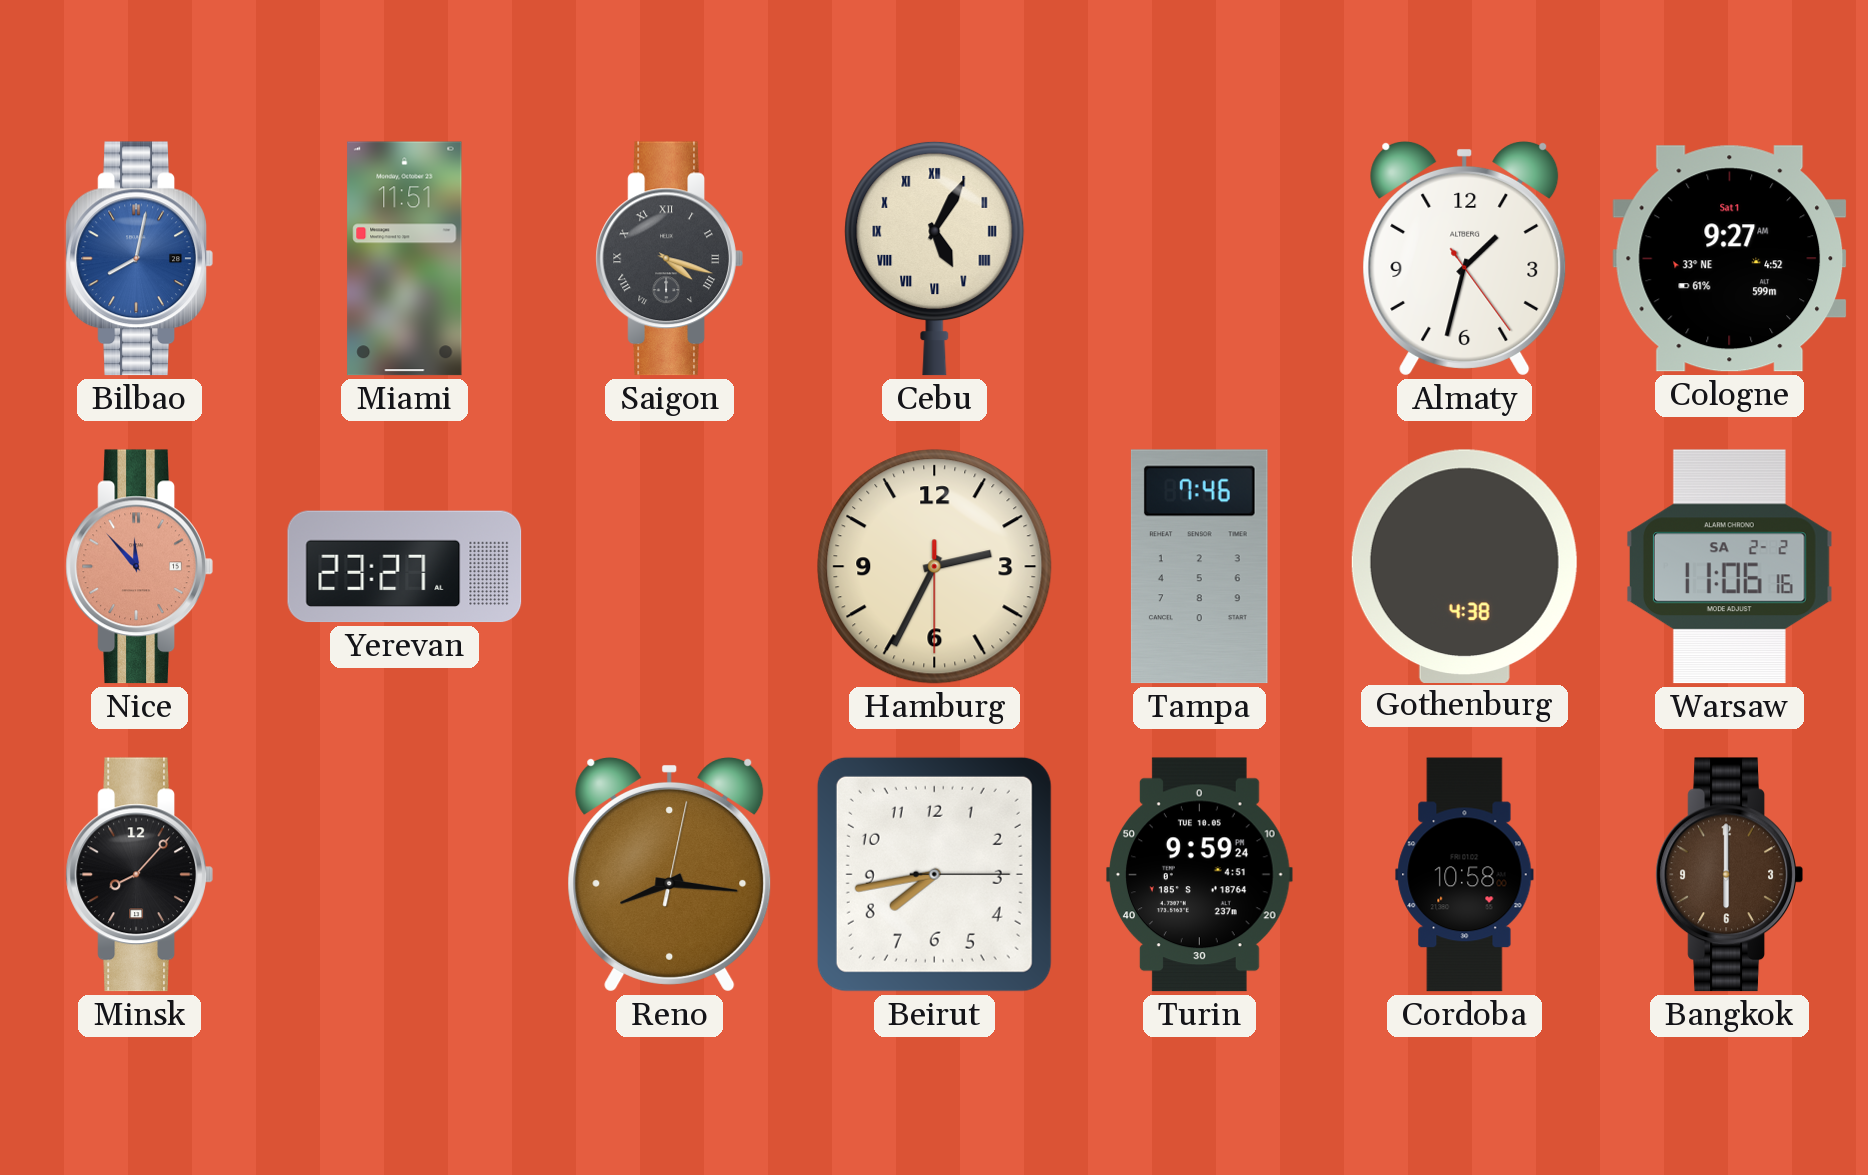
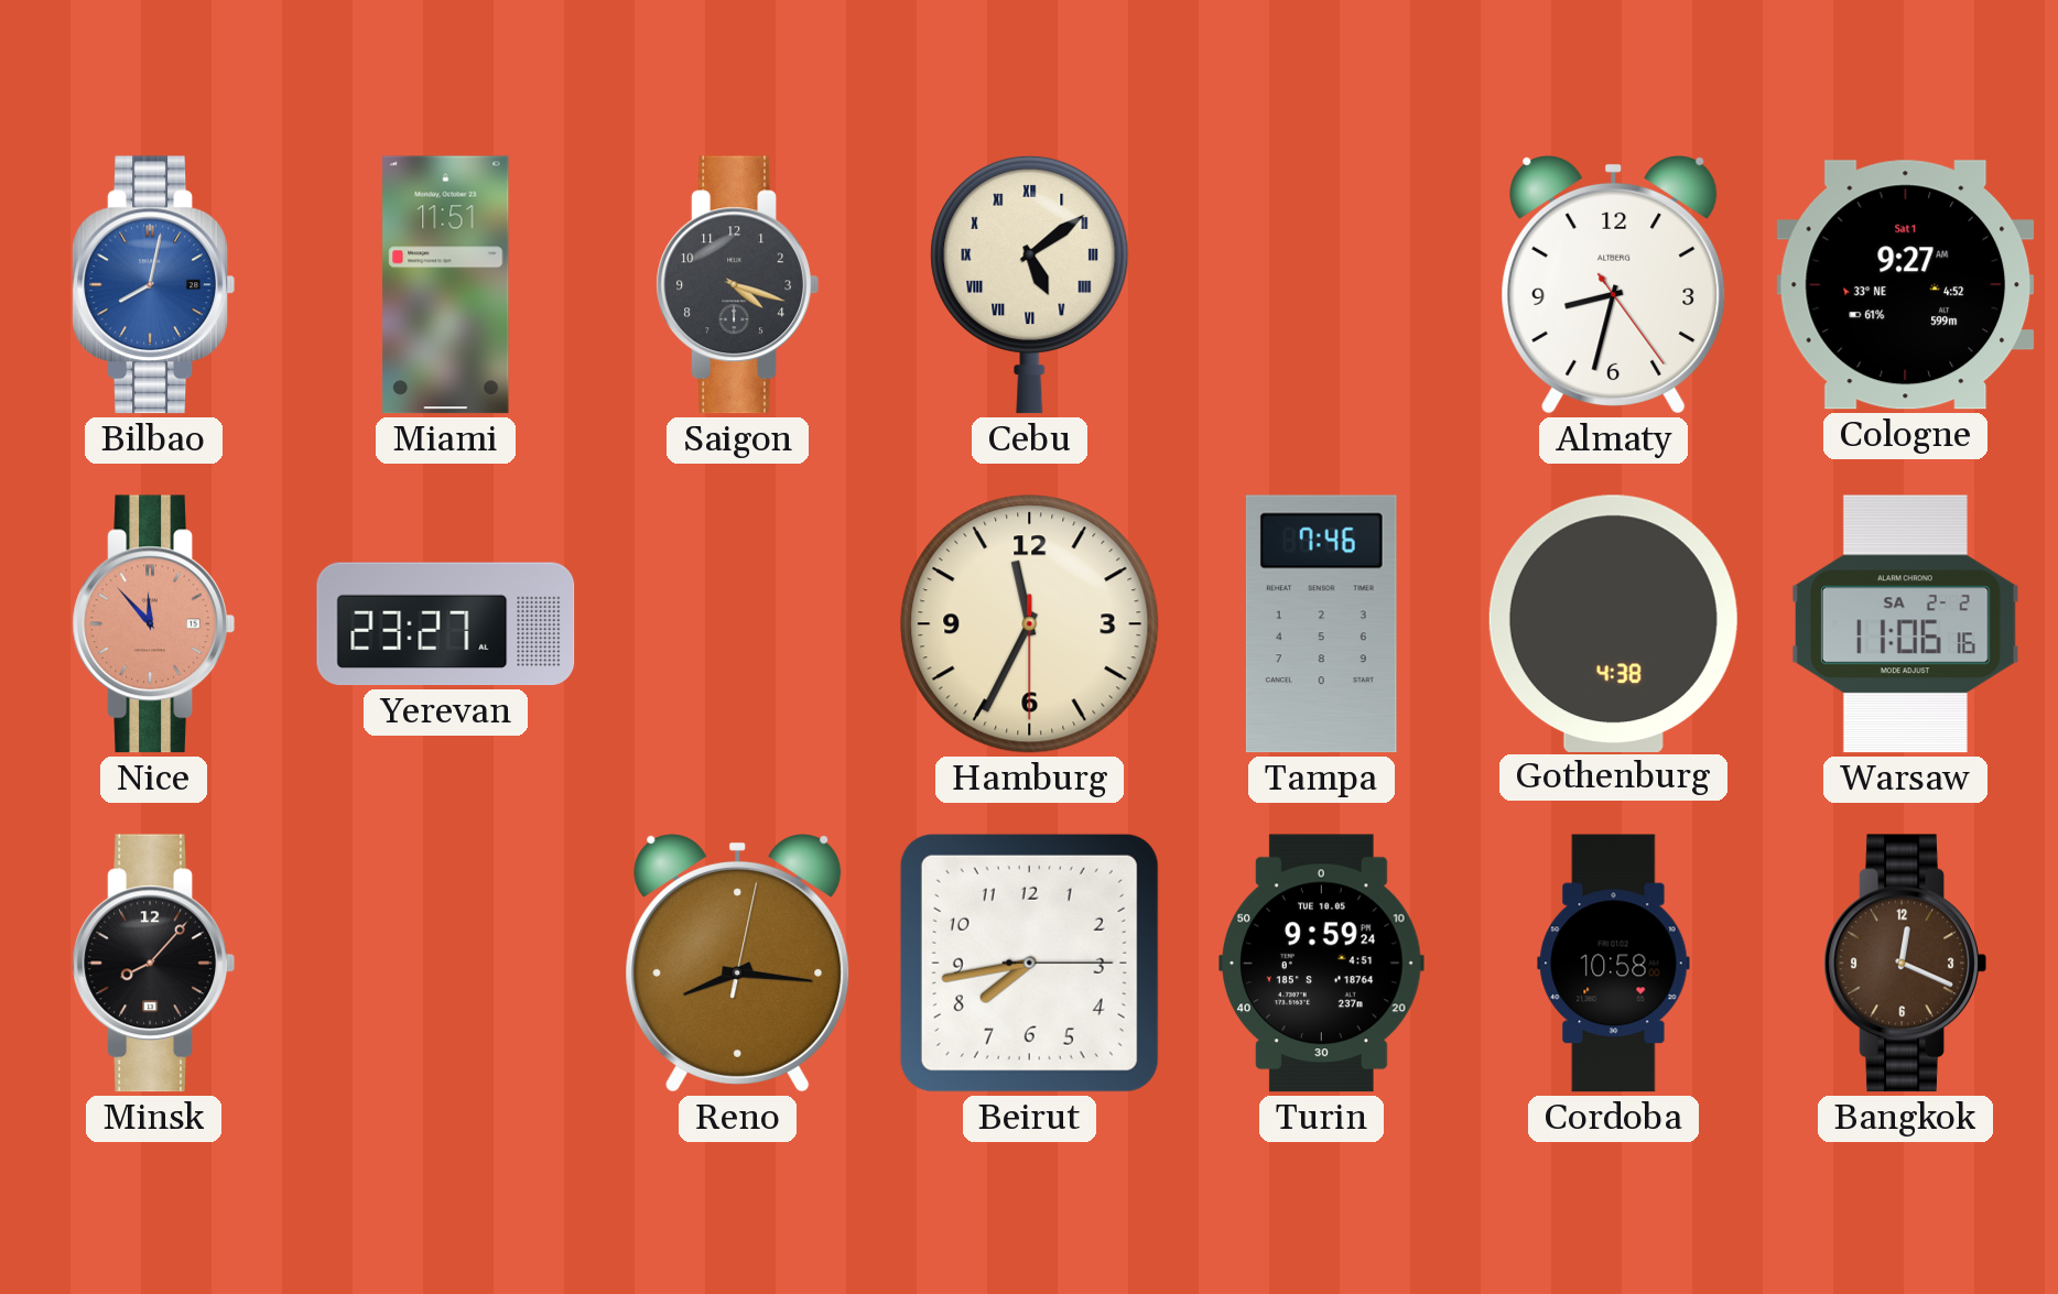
Saigon numerals: Roman -> Arabic
Cebu: 5:05 -> 5:09
Almaty: 1:32 -> 8:32
Hamburg: 2:34 -> 11:34
Bangkok: 6:00 -> 12:19
